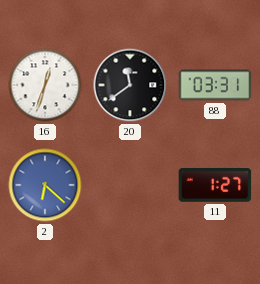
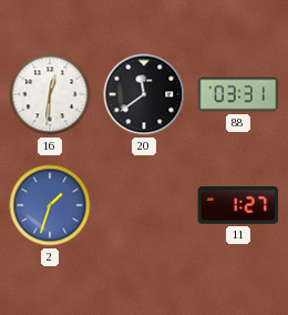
16: 12:33 -> 12:31
2: 6:22 -> 1:33
